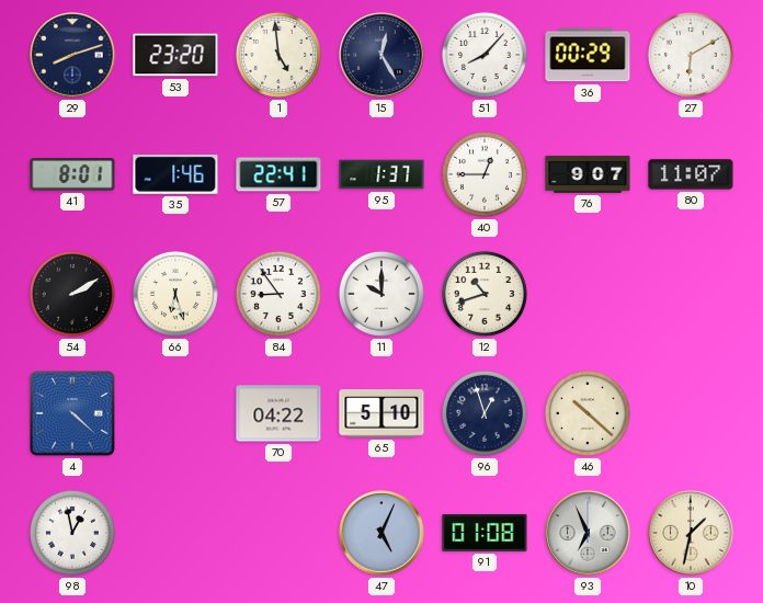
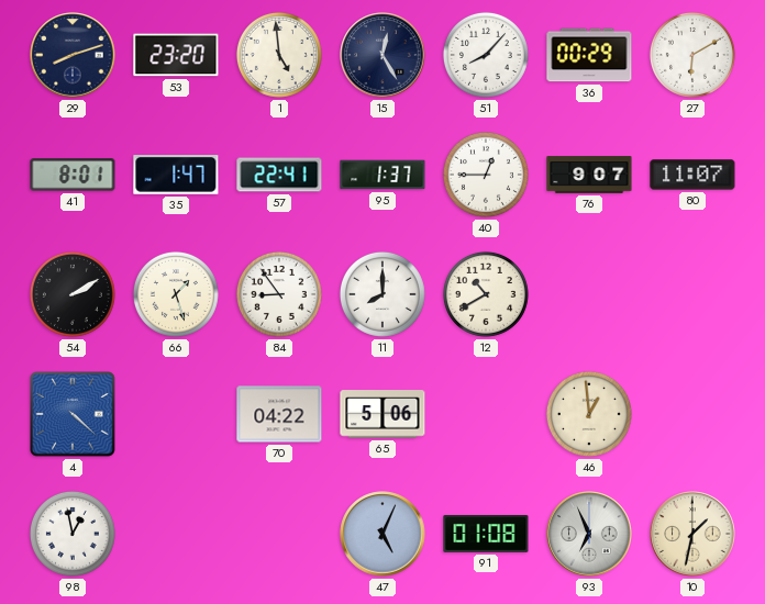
35: 1:46 -> 1:47
66: 6:27 -> 1:27
11: 10:00 -> 8:00
12: 10:42 -> 10:40
65: 5:10 -> 5:06
96: 12:57 -> none
46: 10:22 -> 12:59
